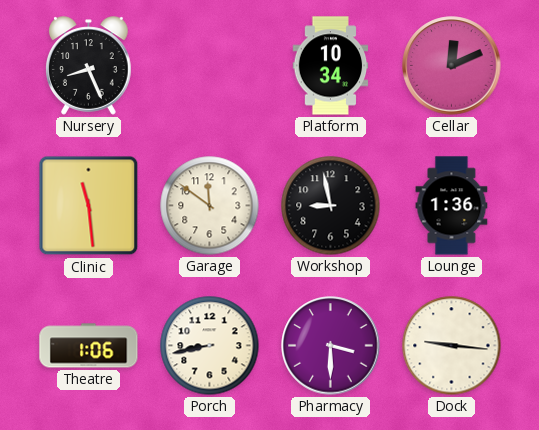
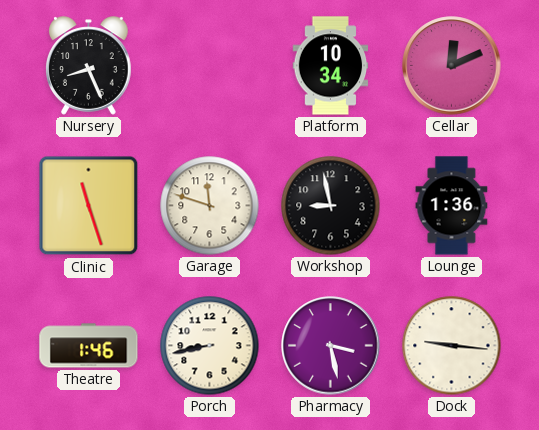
Clinic: 11:29 -> 11:27
Garage: 11:51 -> 11:48
Theatre: 1:06 -> 1:46
Pharmacy: 3:30 -> 3:28
